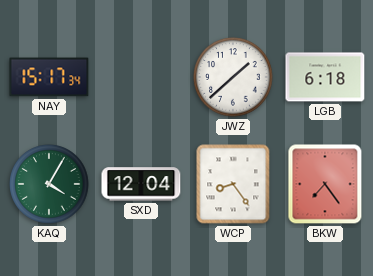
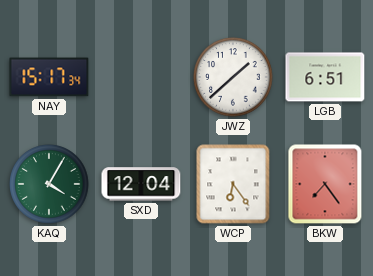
LGB: 6:18 -> 6:51
WCP: 8:24 -> 6:24
